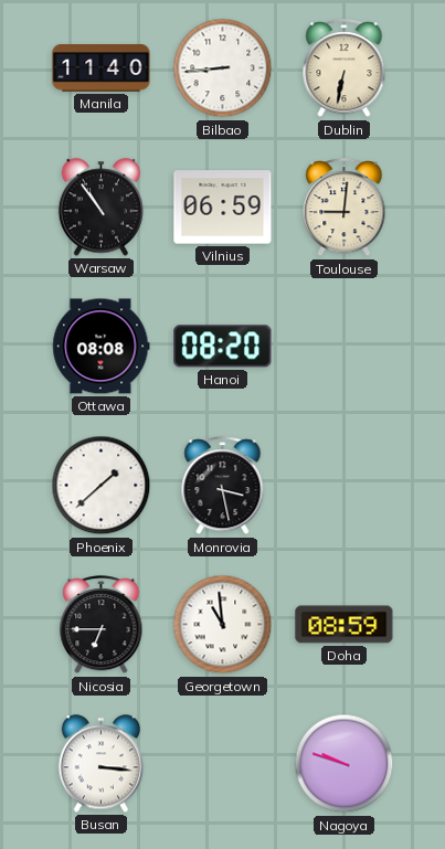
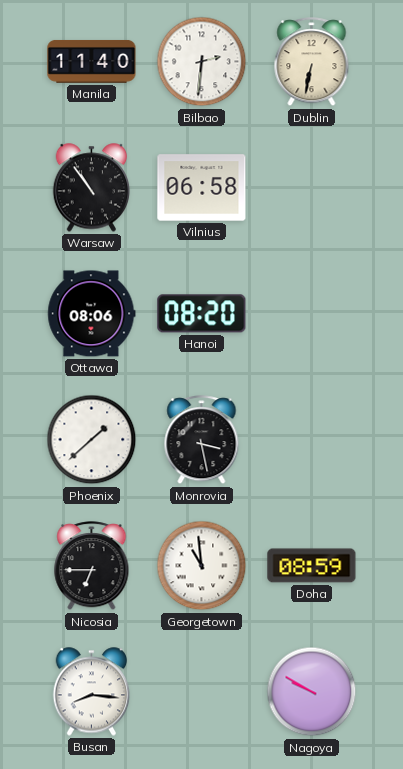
Bilbao: 8:44 -> 2:31
Vilnius: 06:59 -> 06:58
Toulouse: 9:01 -> none
Ottawa: 08:08 -> 08:06
Busan: 3:16 -> 8:16
Nagoya: 9:48 -> 9:50
